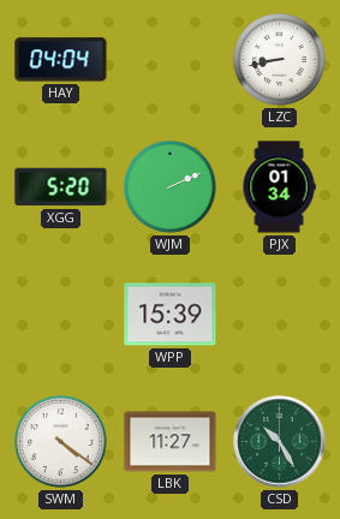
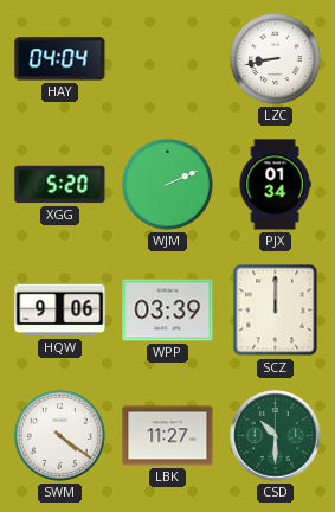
HQW: none -> 9:06
WPP: 15:39 -> 03:39
SCZ: none -> 12:00
CSD: 10:25 -> 10:30
